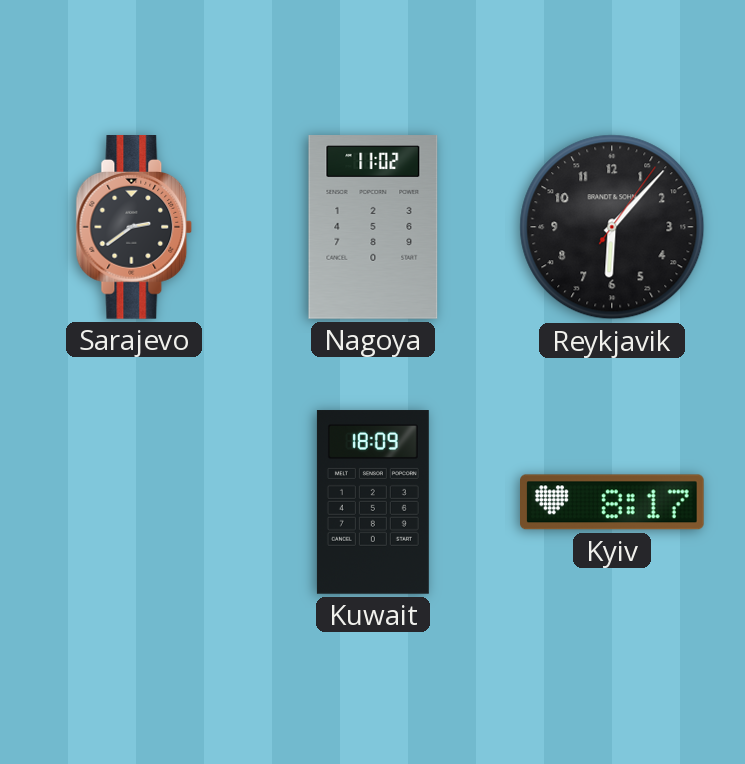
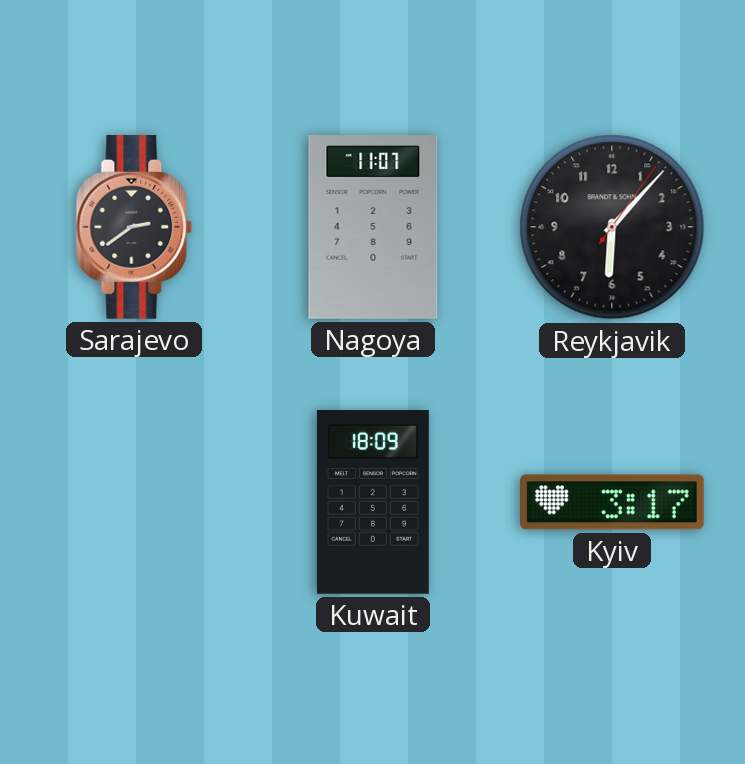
Nagoya: 11:02 -> 11:07
Kyiv: 8:17 -> 3:17
